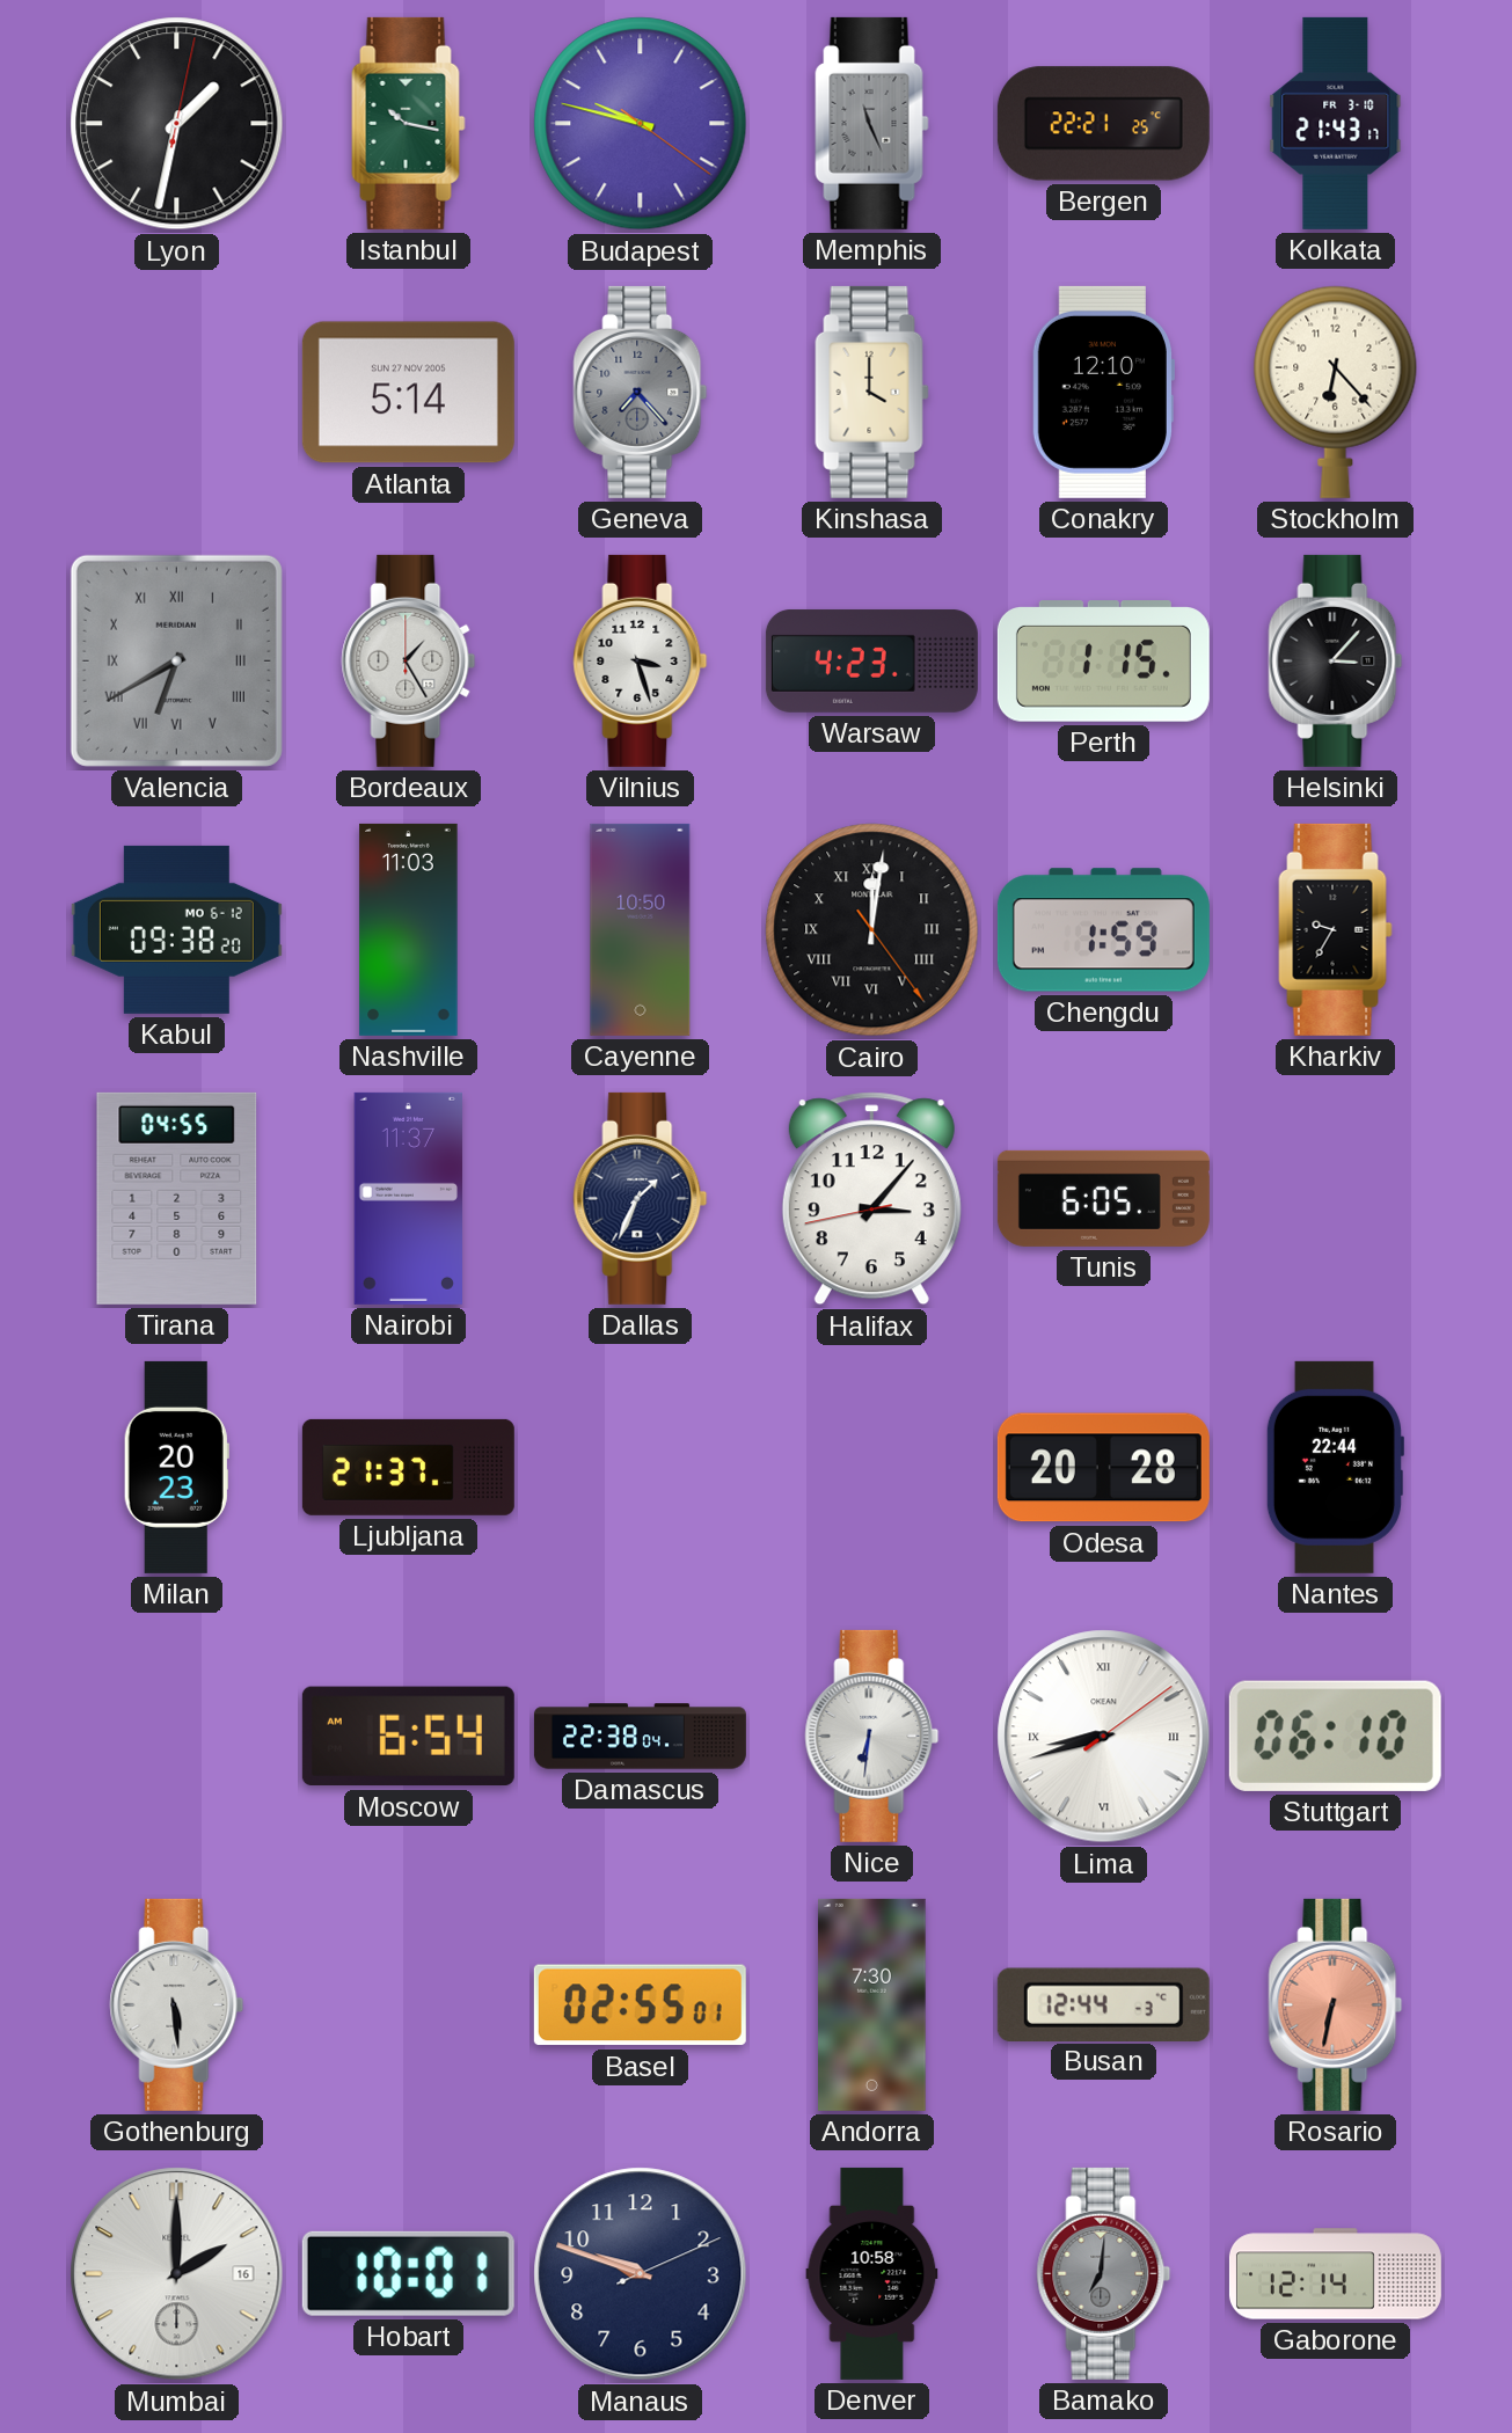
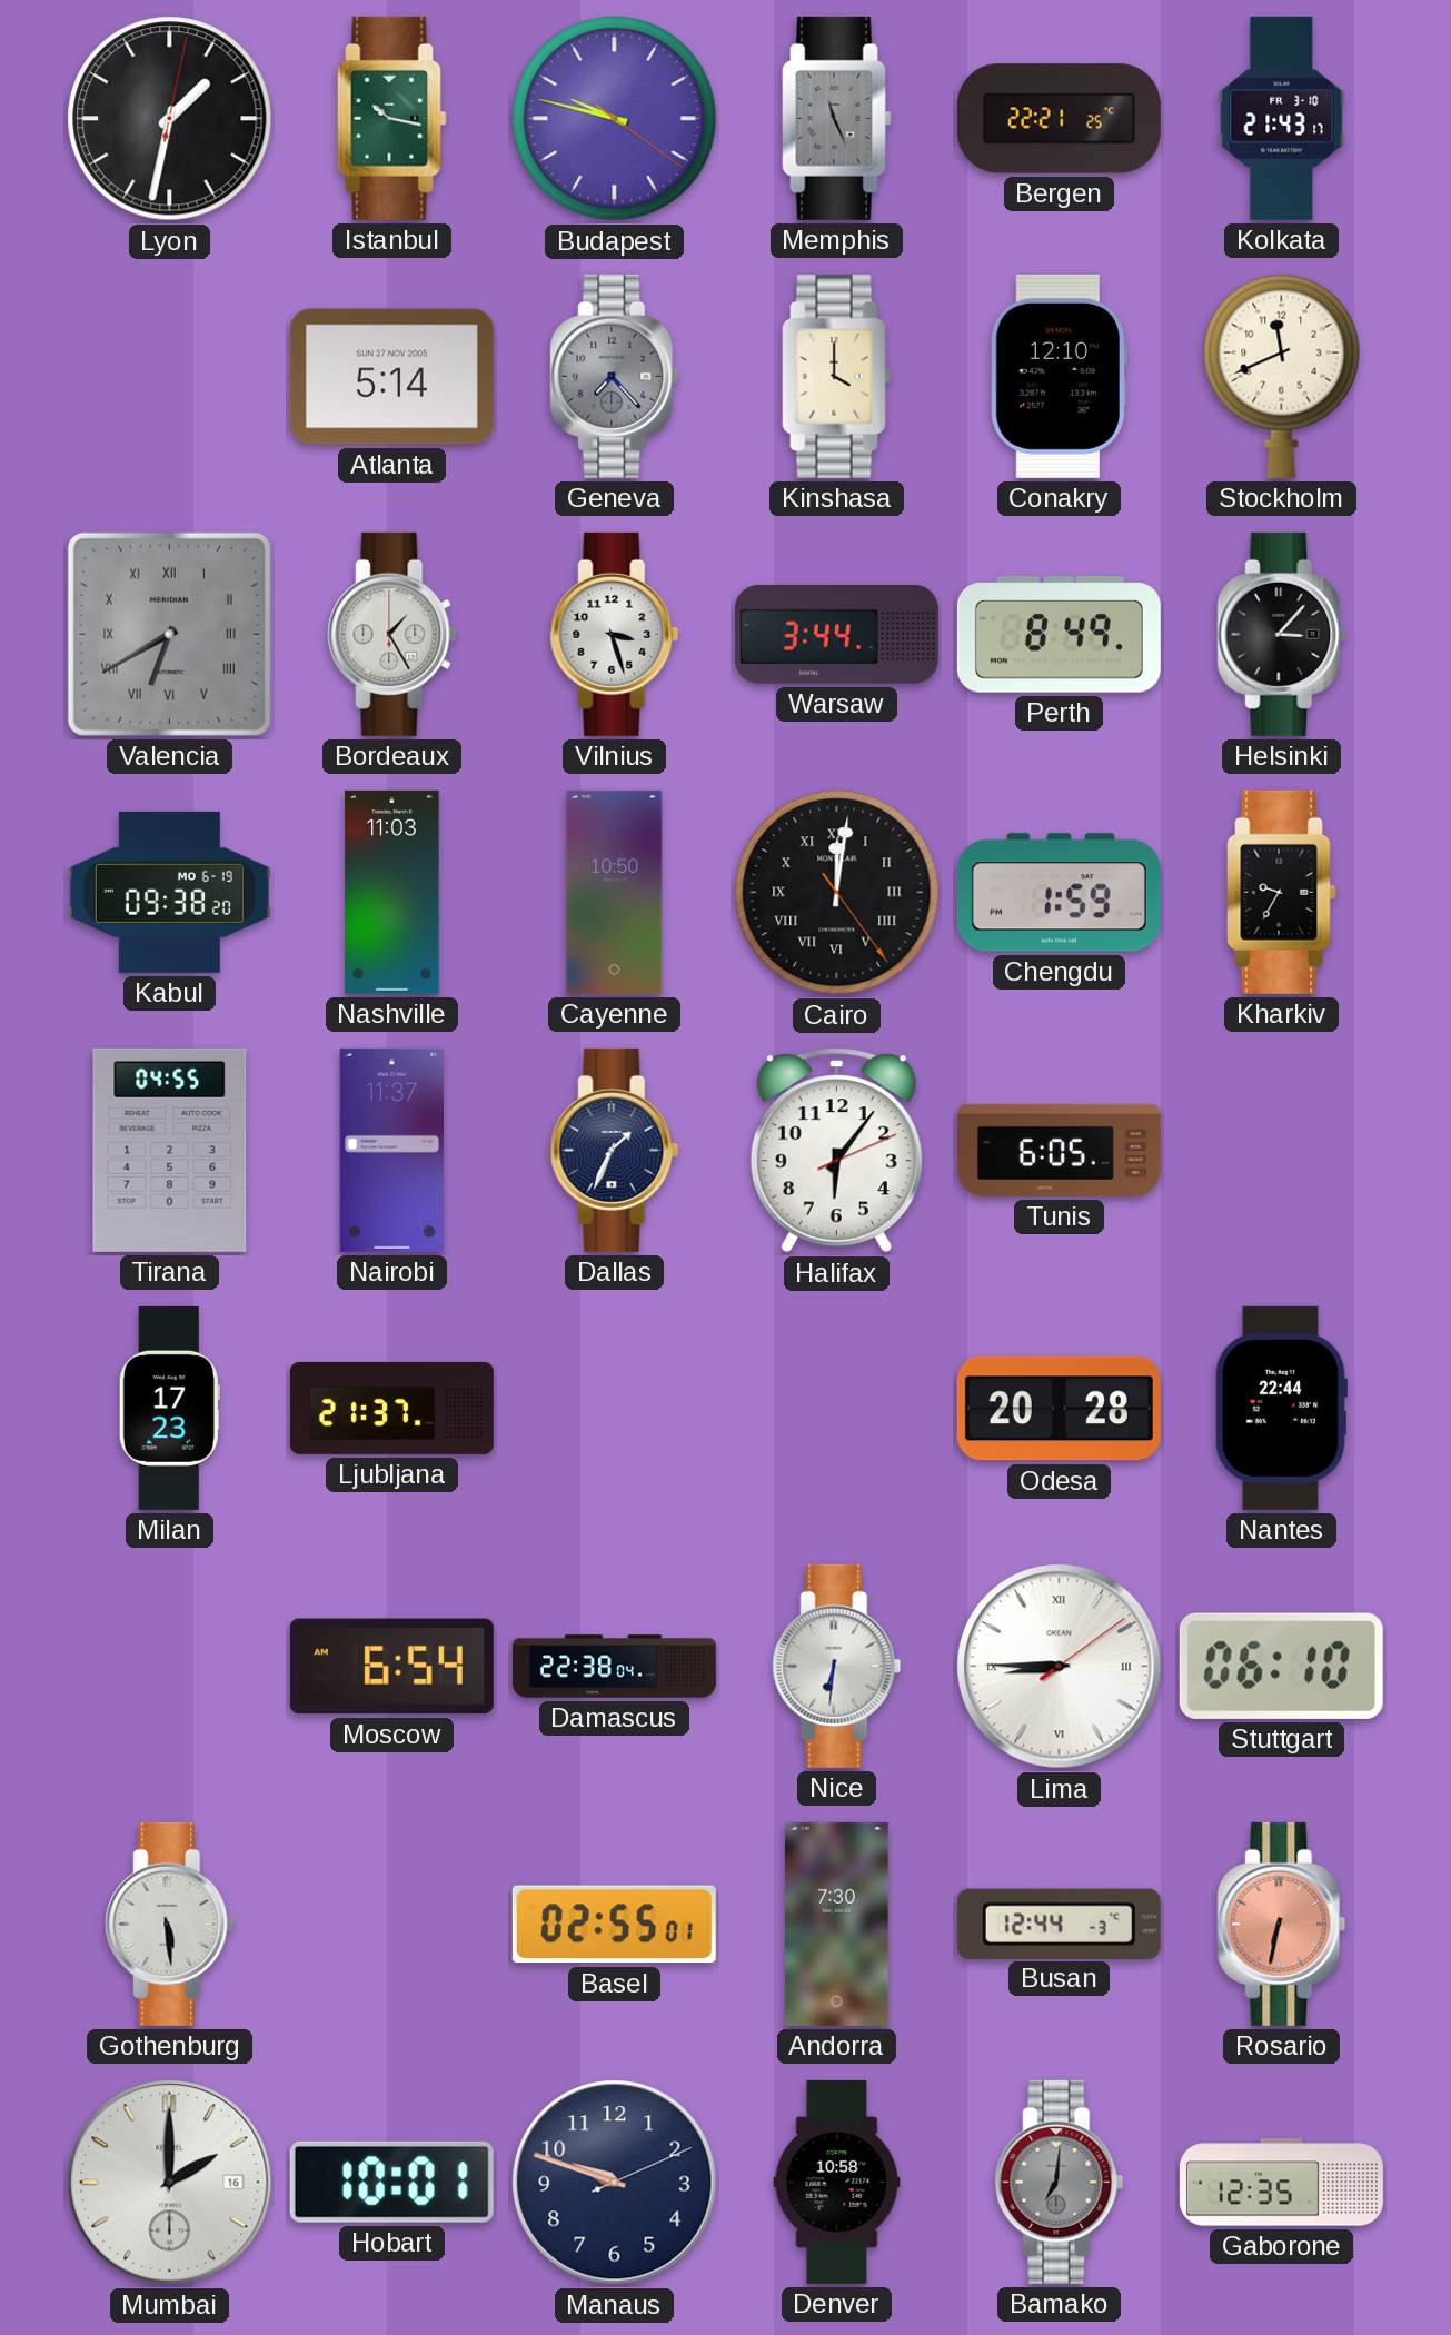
Stockholm: 6:23 -> 11:41
Warsaw: 4:23 -> 3:44
Perth: 1:15 -> 8:49
Kabul date: MO 6-12 -> MO 6-19
Halifax: 3:06 -> 6:06
Milan: 20:23 -> 17:23
Lima: 8:42 -> 8:45
Gaborone: 12:14 -> 12:35
